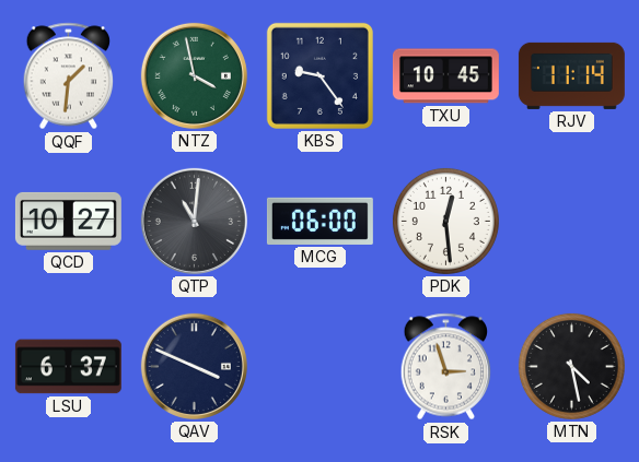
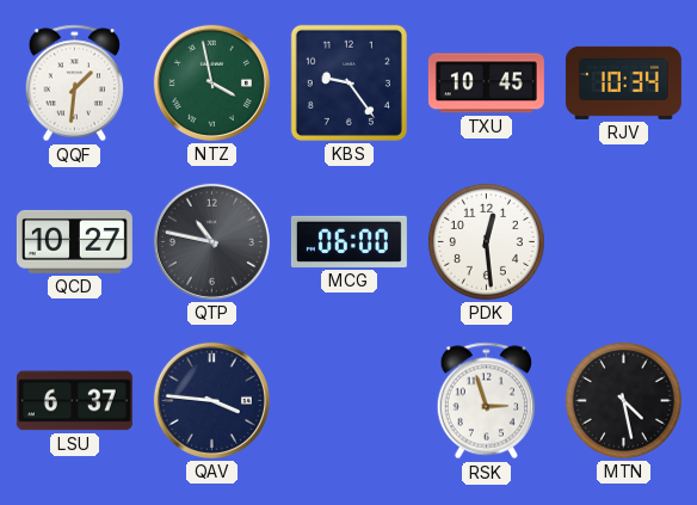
RJV: 11:14 -> 10:34
QTP: 11:01 -> 10:47
QAV: 3:49 -> 3:46
